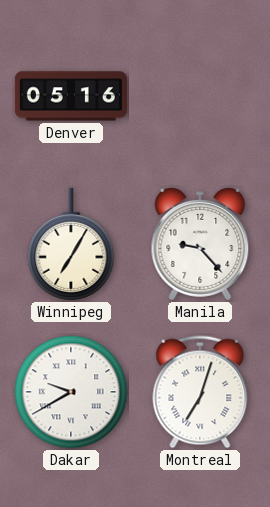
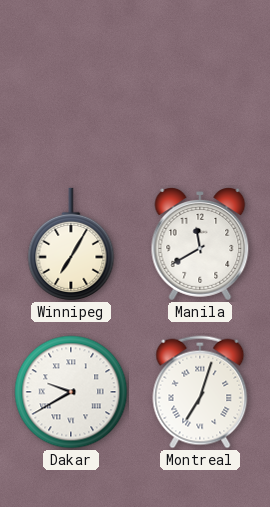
Denver: 05:16 -> none
Manila: 9:23 -> 11:40
